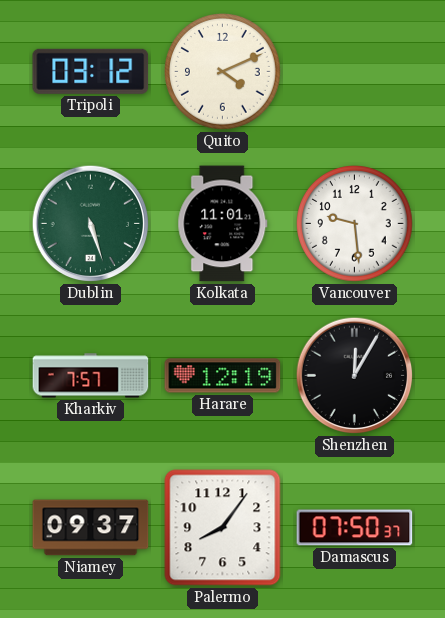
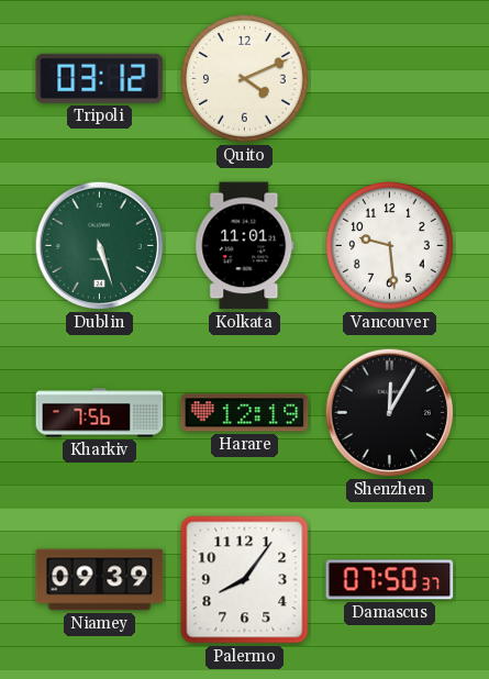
Kharkiv: 7:57 -> 7:56
Niamey: 09:37 -> 09:39
